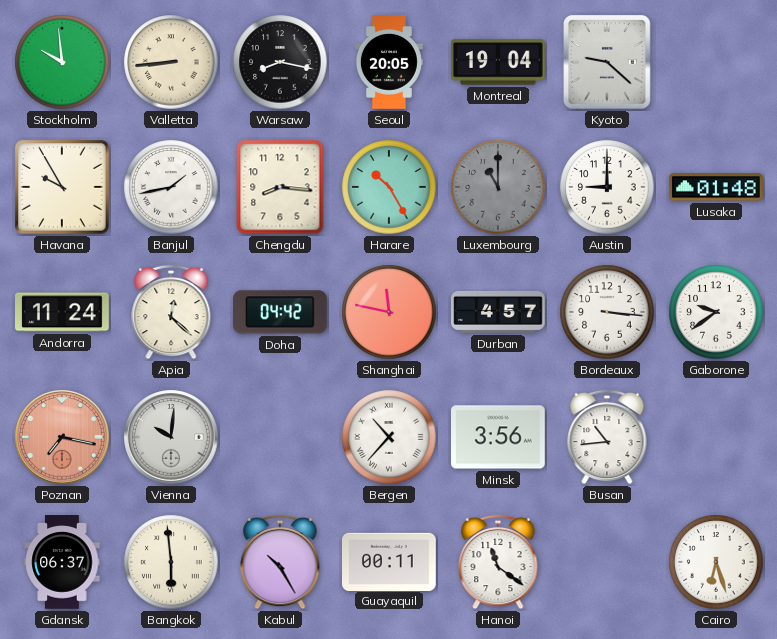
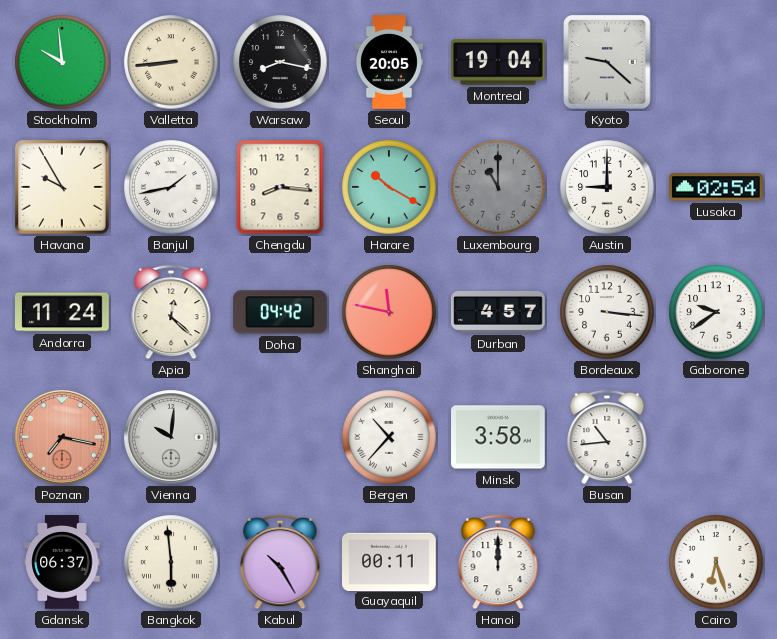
Harare: 10:25 -> 10:20
Lusaka: 01:48 -> 02:54
Minsk: 3:56 -> 3:58
Hanoi: 11:21 -> 12:00
